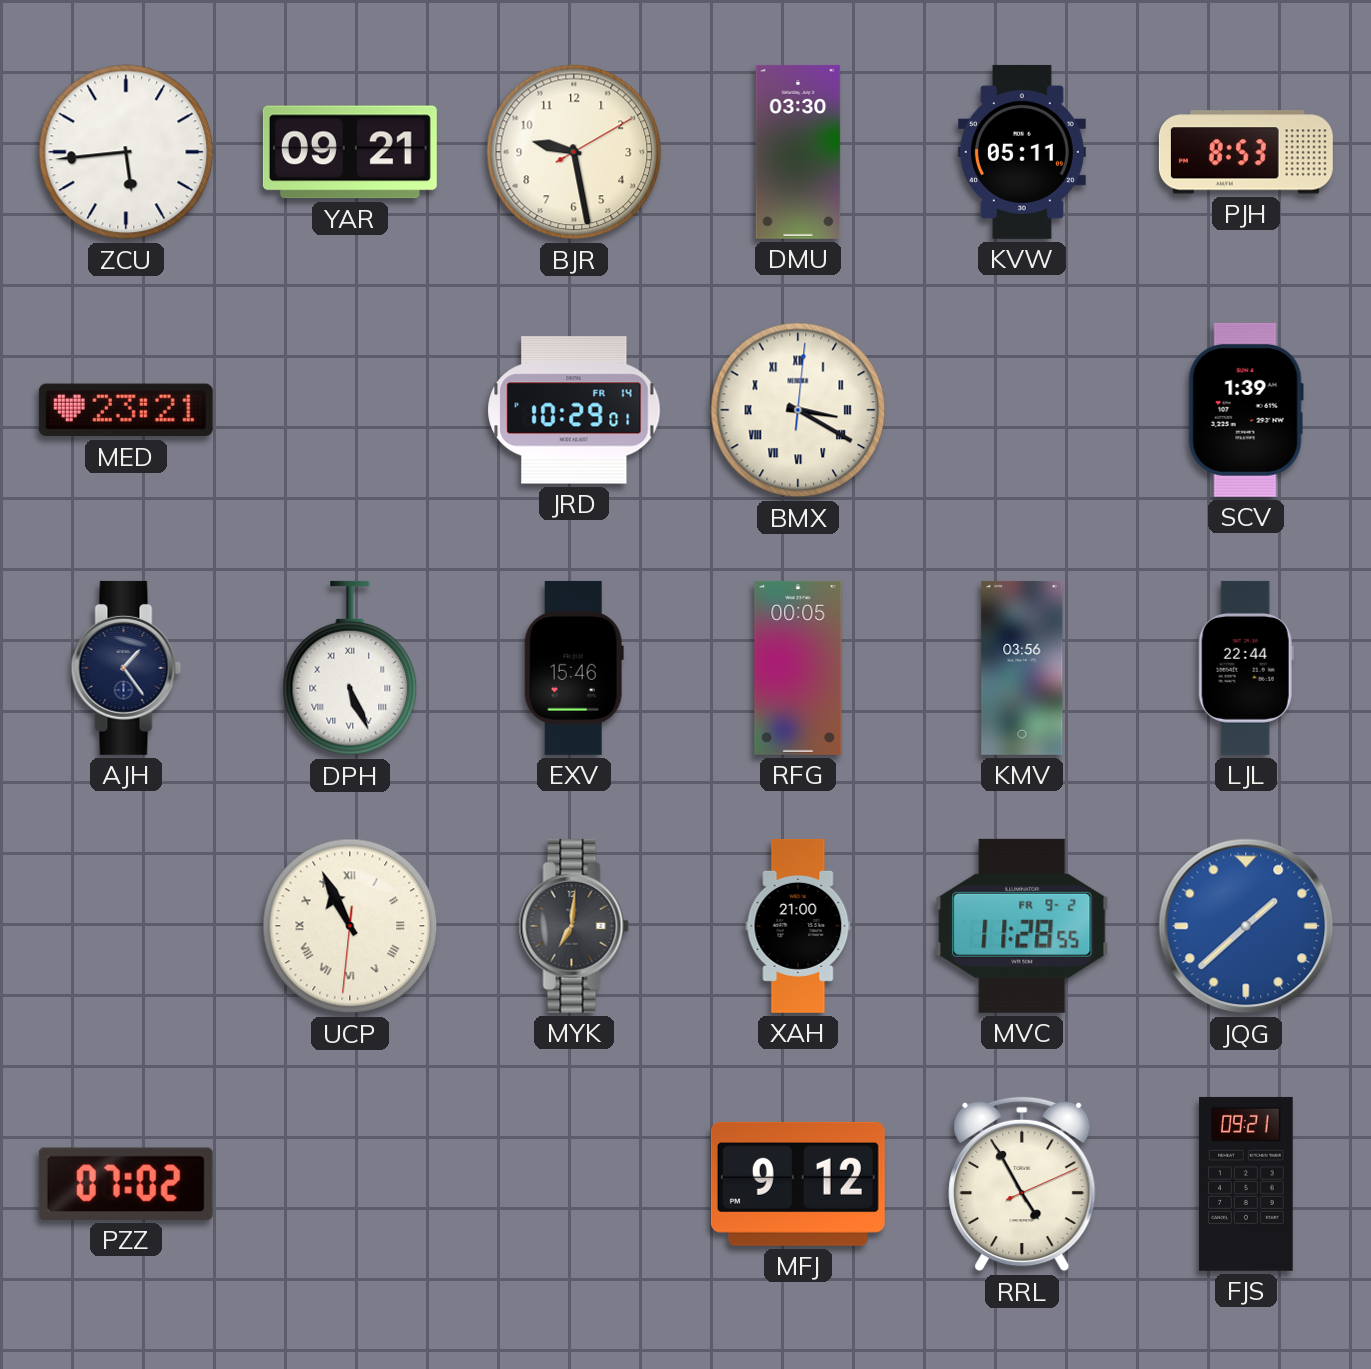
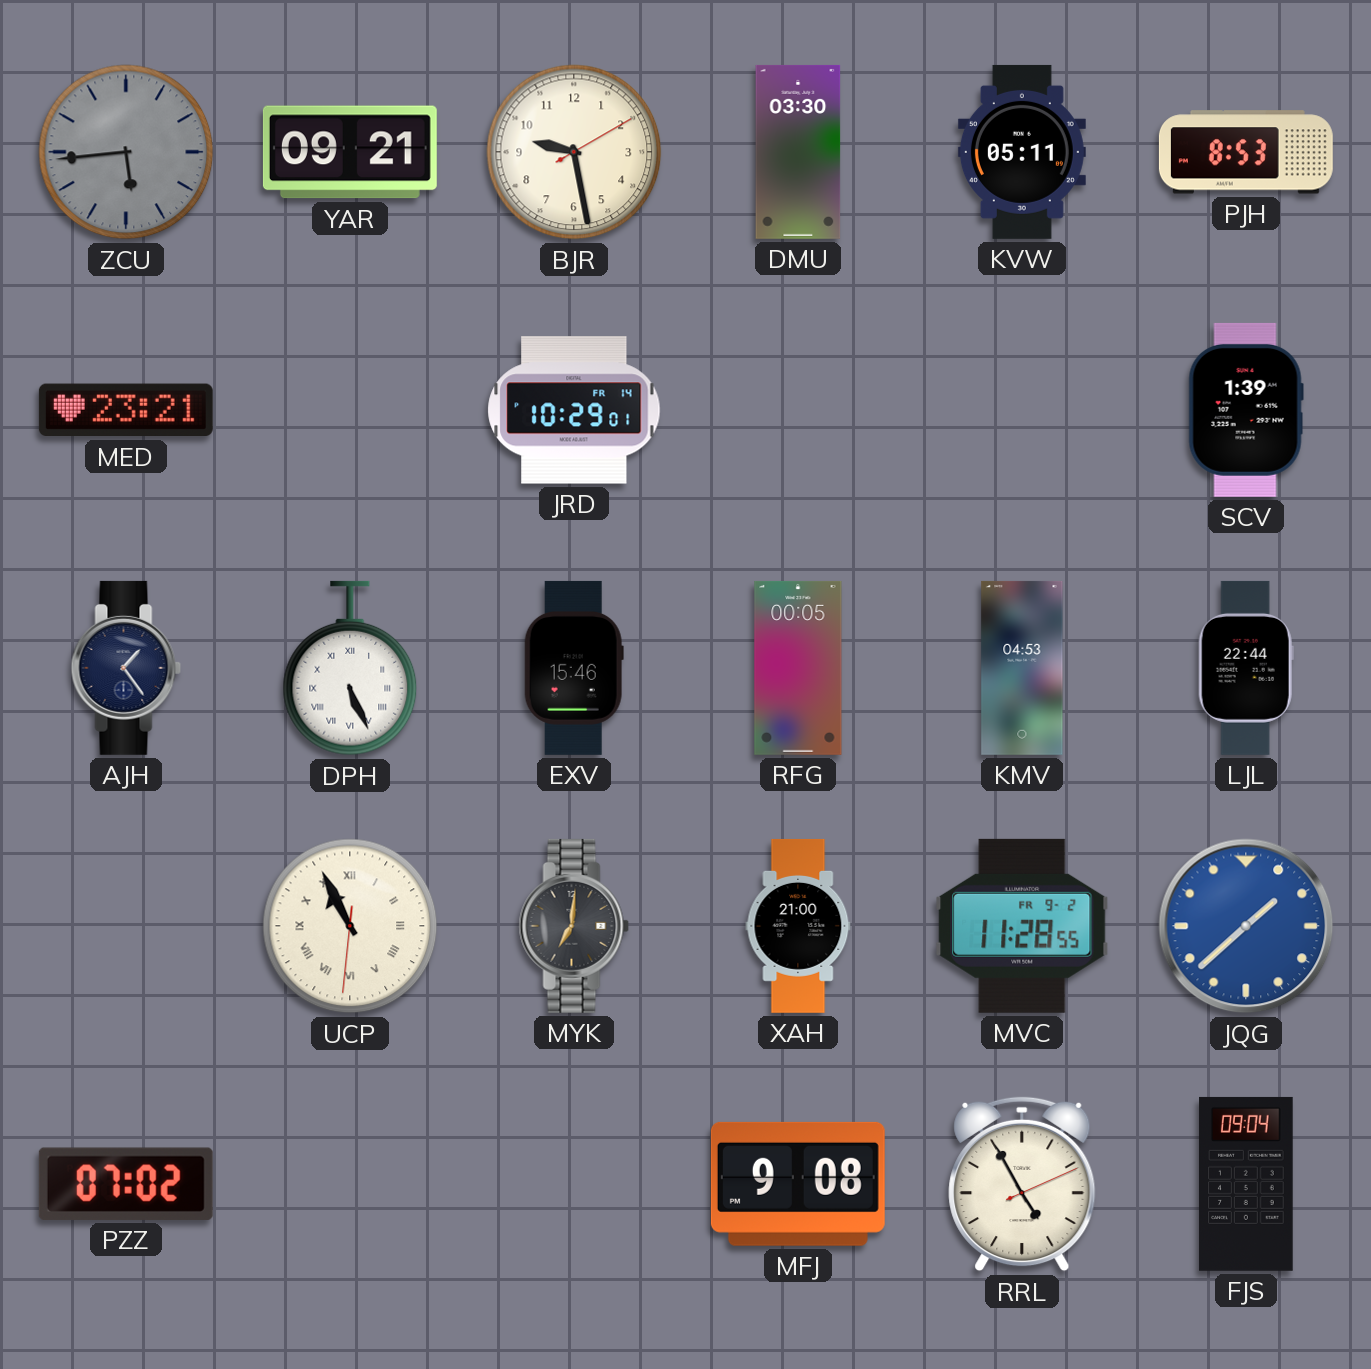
ZCU dial: white -> grey
BMX: 3:20 -> none
KMV: 03:56 -> 04:53
MFJ: 9:12 -> 9:08
FJS: 09:21 -> 09:04
